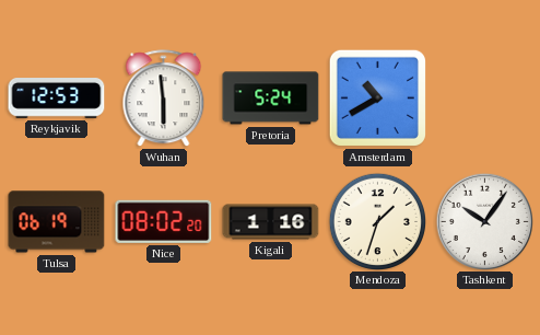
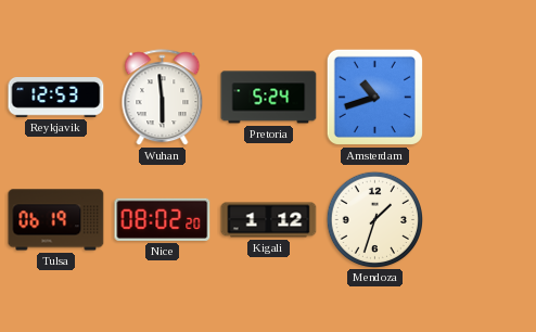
Amsterdam: 10:40 -> 10:42
Kigali: 1:16 -> 1:12
Tashkent: 10:06 -> none
